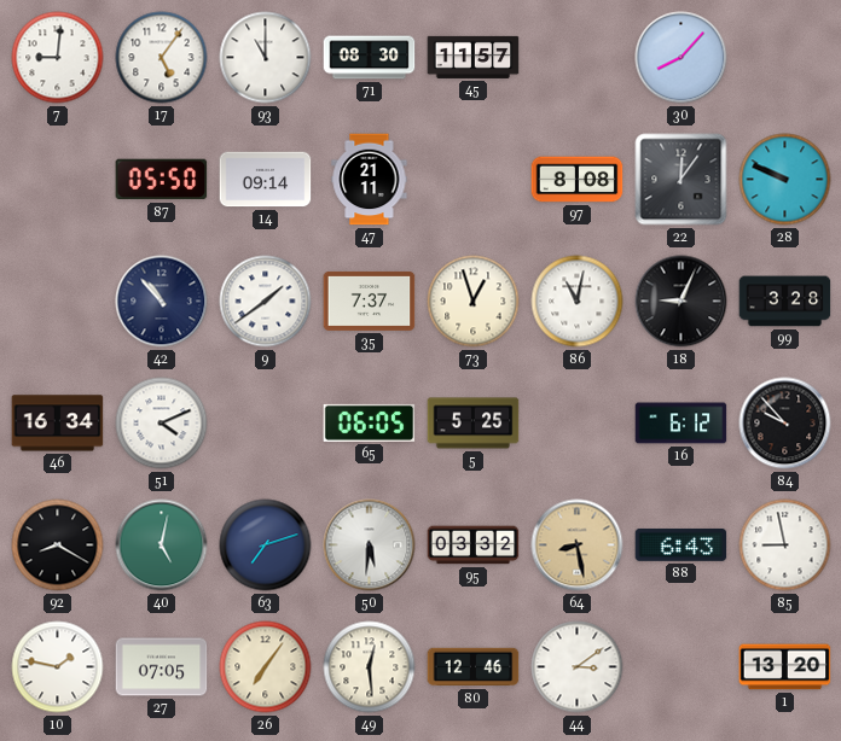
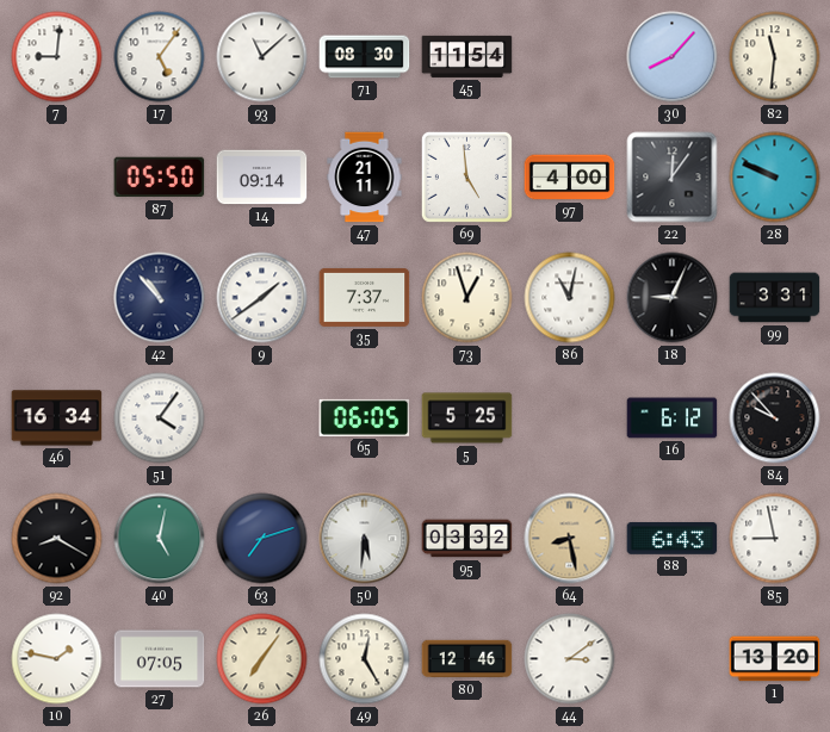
93: 11:00 -> 11:08
45: 11:57 -> 11:54
82: none -> 11:31
69: none -> 4:59
97: 8:08 -> 4:00
99: 3:28 -> 3:31
51: 4:11 -> 4:06
49: 12:29 -> 12:25
